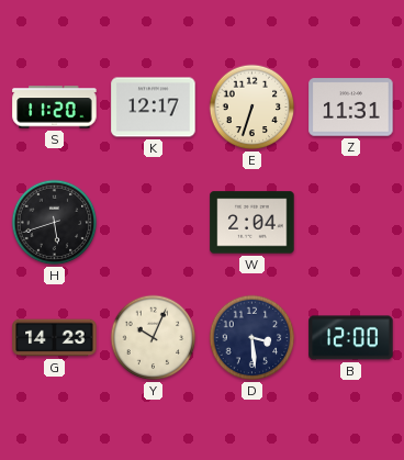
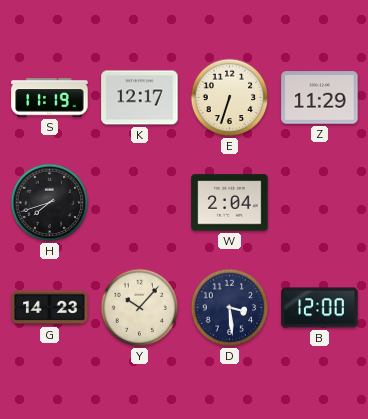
S: 11:20 -> 11:19
Z: 11:31 -> 11:29
H: 5:42 -> 7:42
Y: 10:04 -> 10:07
